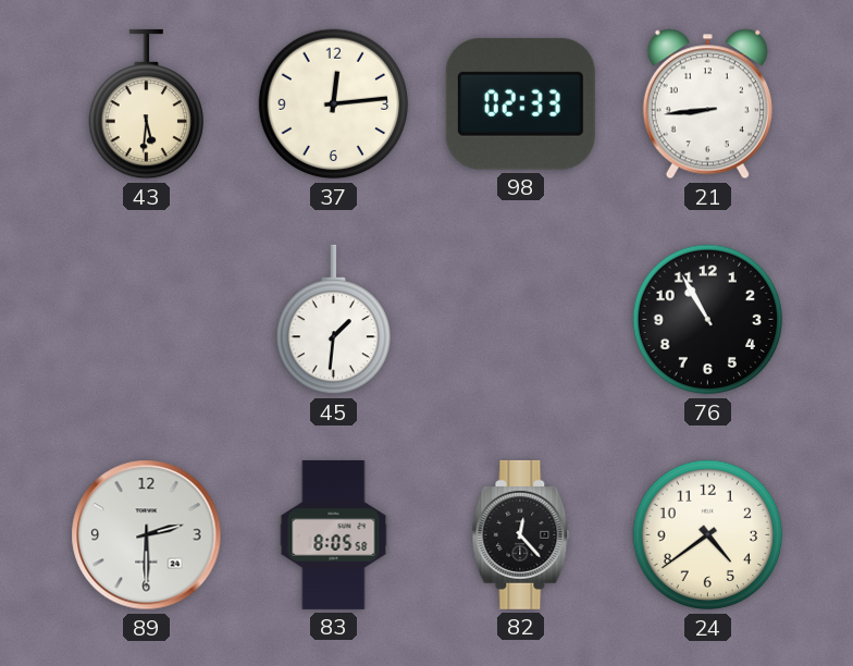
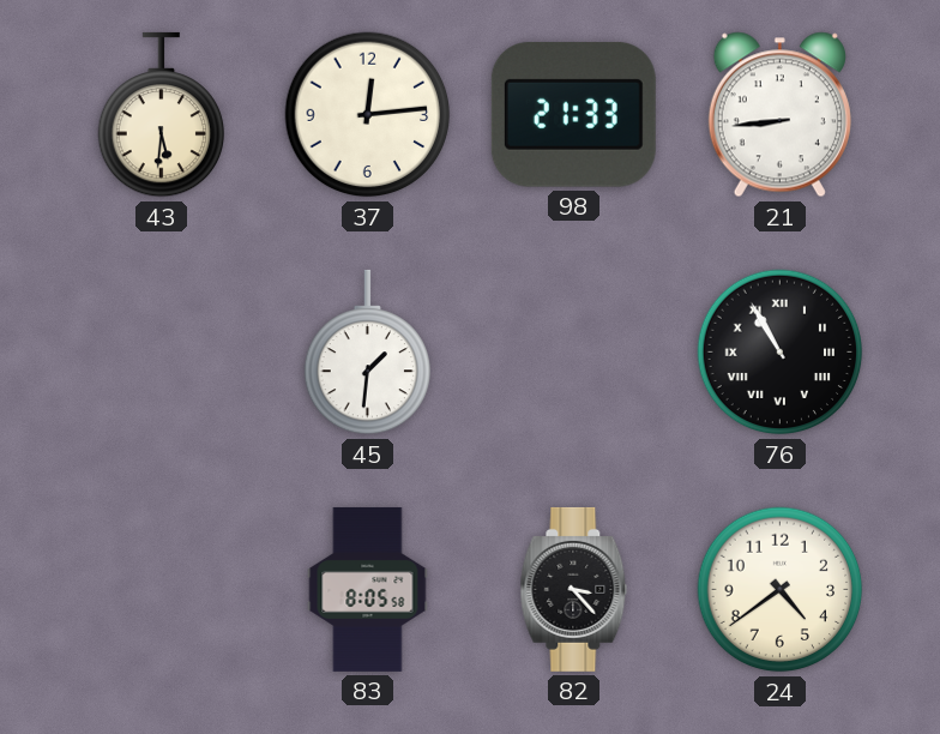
98: 02:33 -> 21:33
76 numerals: Arabic -> Roman
89: 2:30 -> none
82: 12:23 -> 3:23
